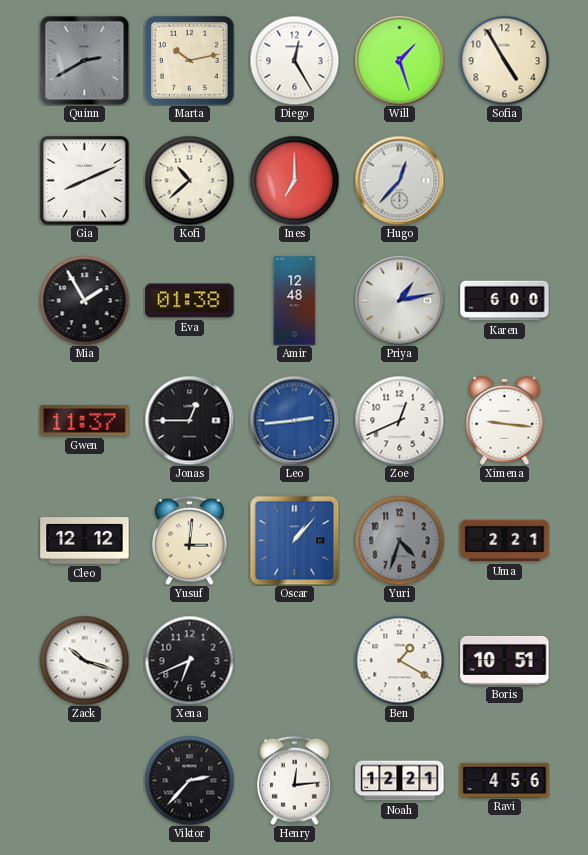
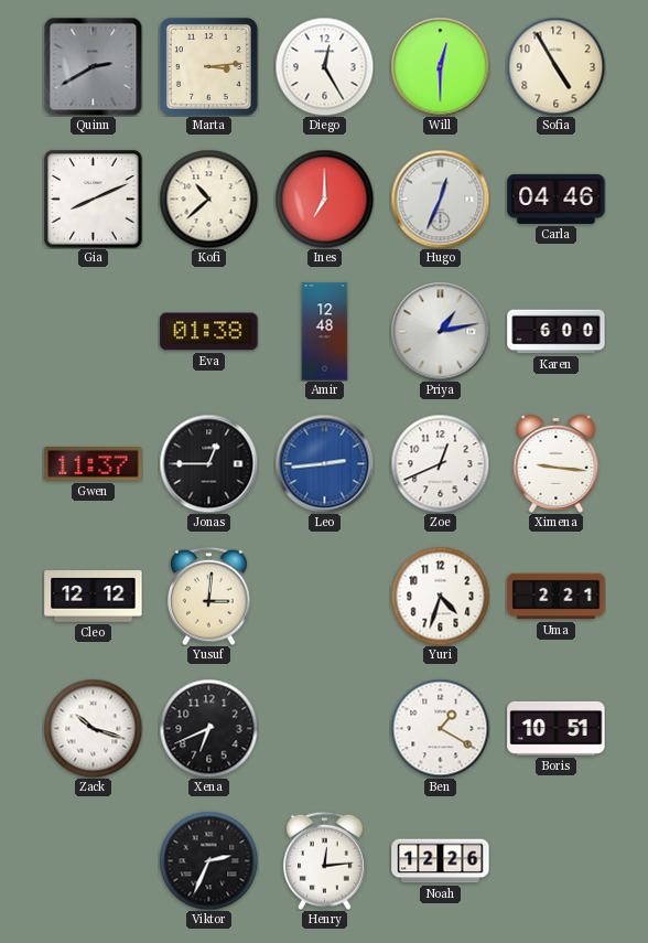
Marta: 10:13 -> 3:14
Will: 1:27 -> 12:30
Hugo: 12:37 -> 12:34
Carla: none -> 04:46
Mia: 1:55 -> none
Oscar: 1:07 -> none
Yuri dial: grey -> white
Viktor: 2:37 -> 2:34
Noah: 12:21 -> 12:26
Ravi: 4:56 -> none
